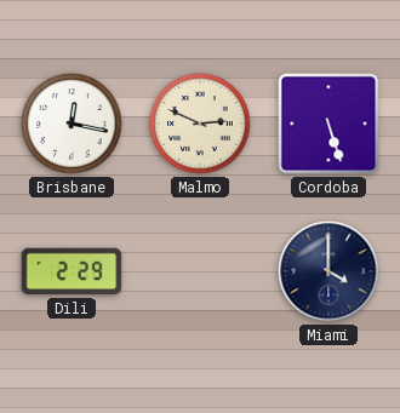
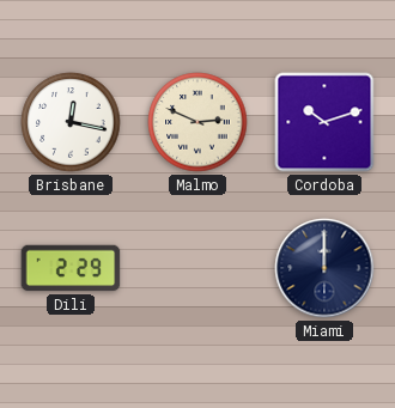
Cordoba: 5:27 -> 10:12
Miami: 4:00 -> 12:00
